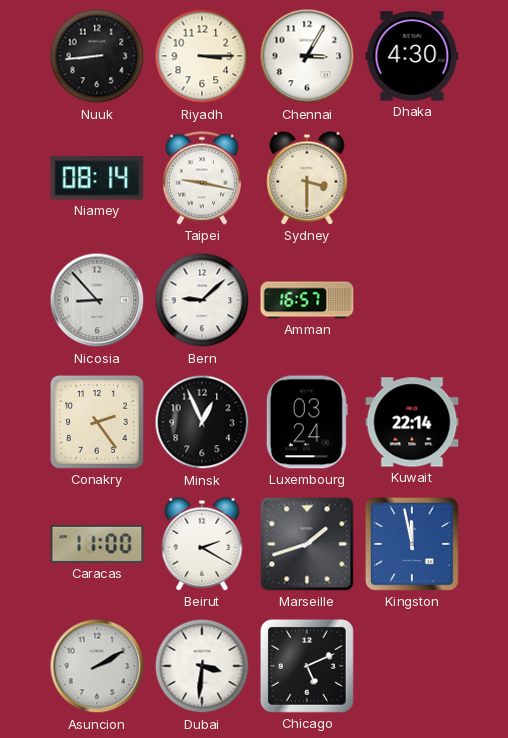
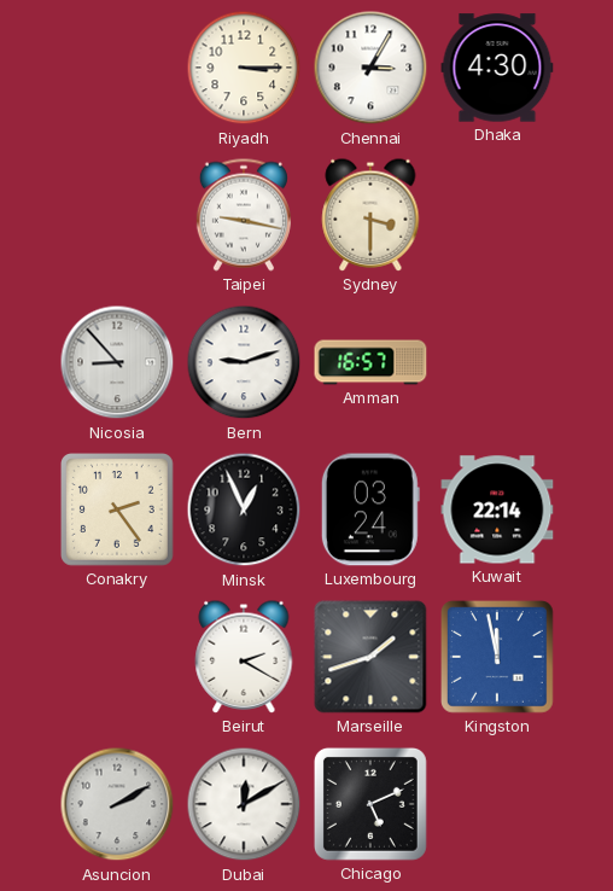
Nuuk: 8:44 -> none
Niamey: 08:14 -> none
Bern: 9:08 -> 9:12
Caracas: 11:00 -> none
Dubai: 3:31 -> 12:10
